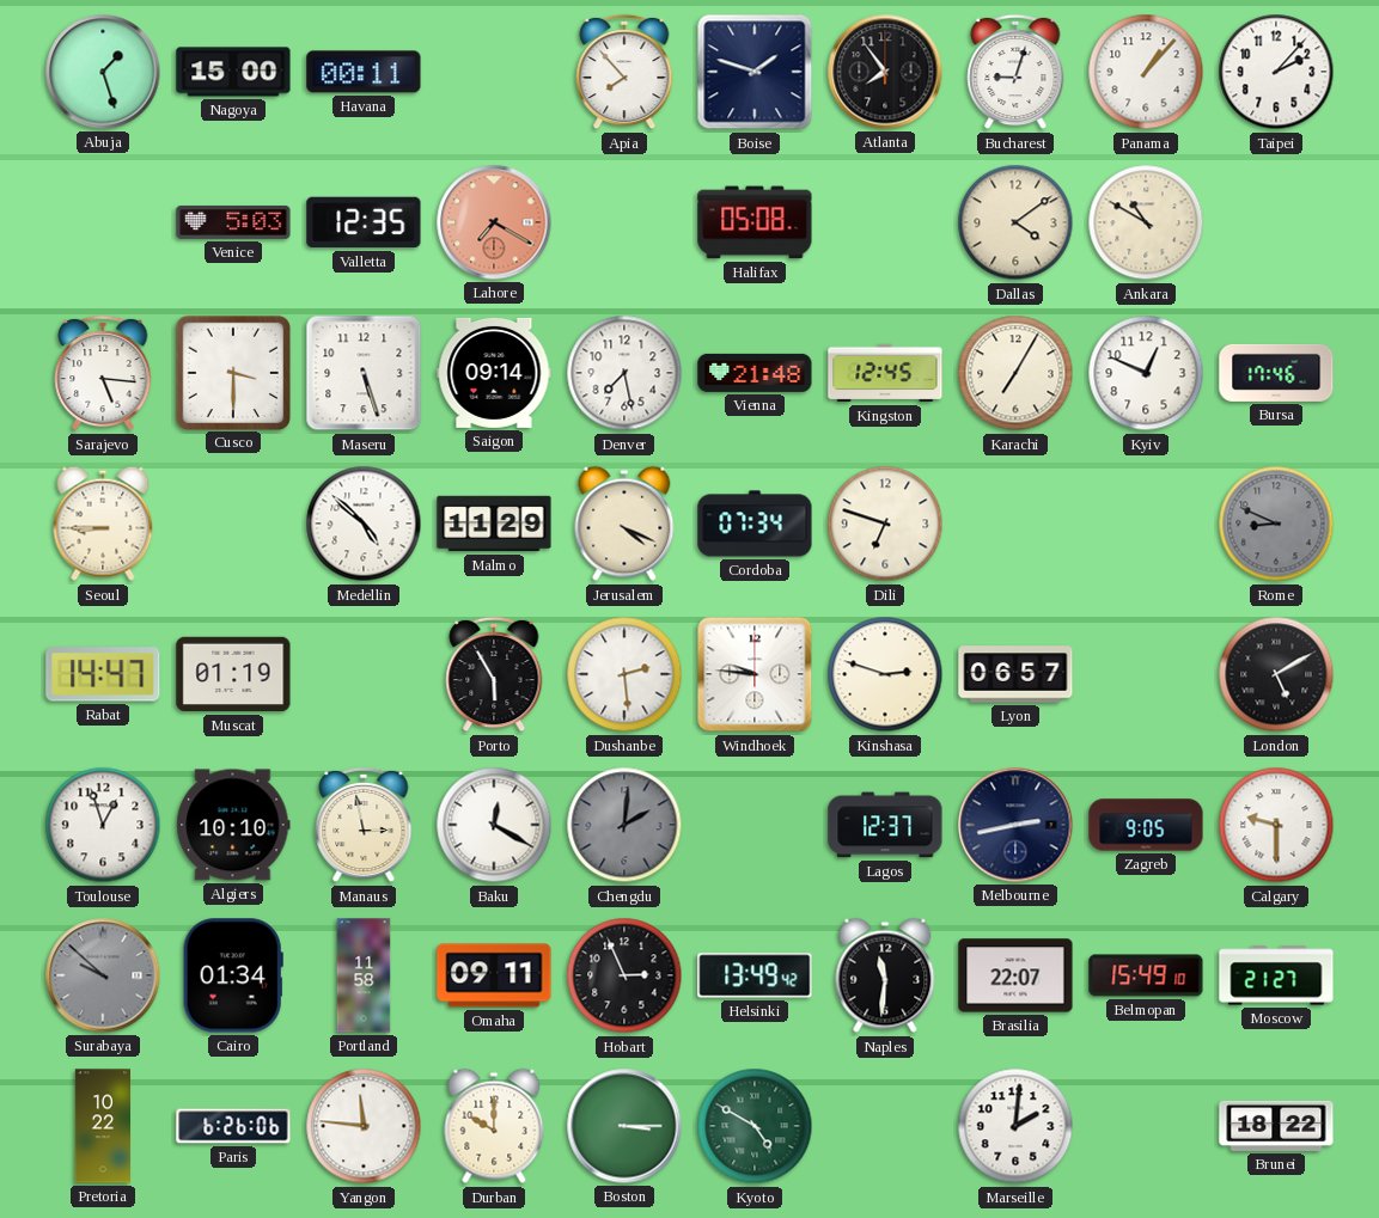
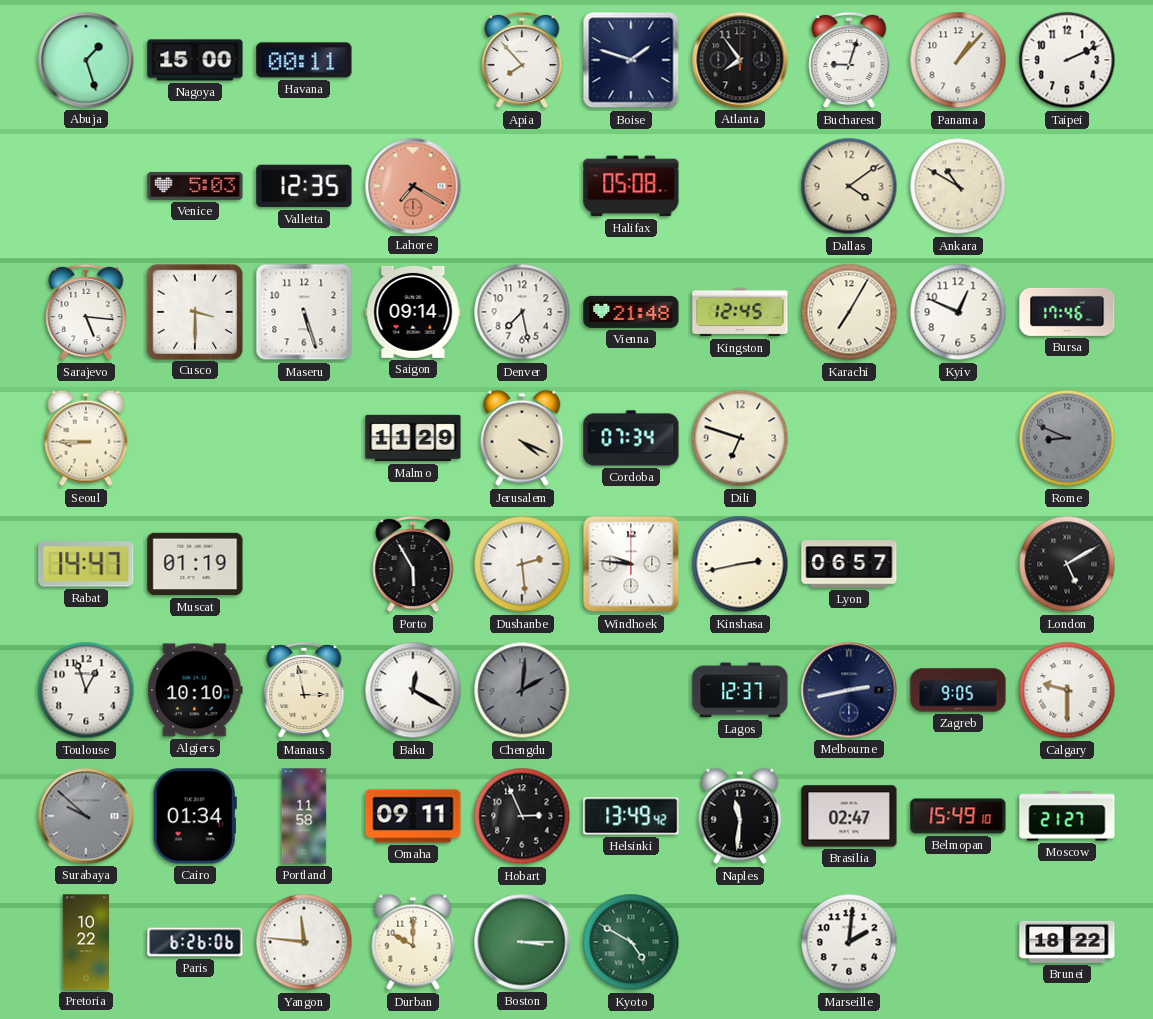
Taipei: 2:07 -> 2:11
Medellin: 4:52 -> none
Kinshasa: 2:48 -> 2:43
Brasilia: 22:07 -> 02:47
